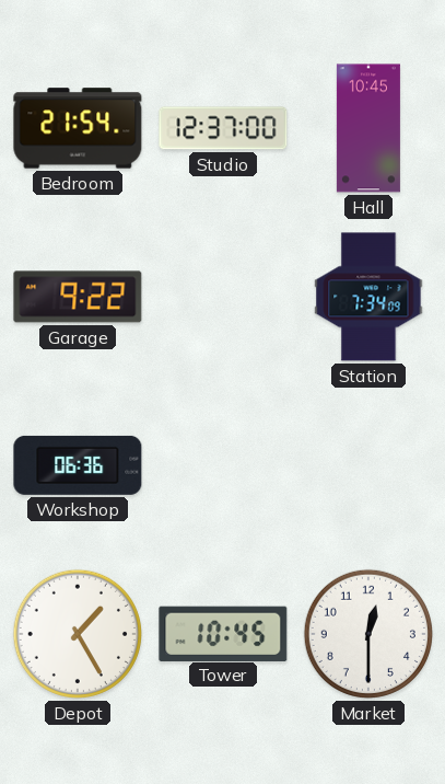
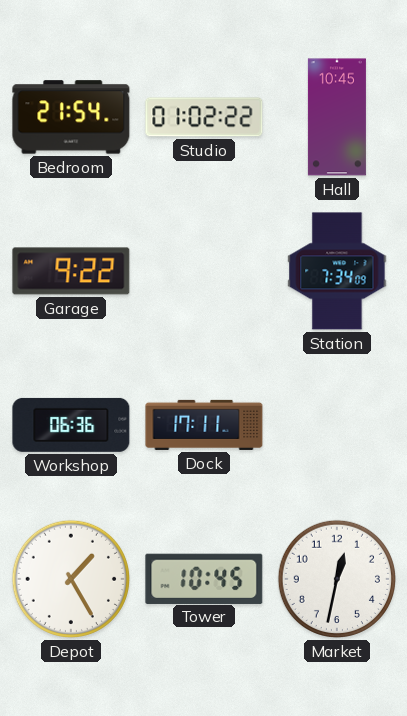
Studio: 12:37 -> 01:02
Dock: none -> 17:11
Market: 12:30 -> 12:32
